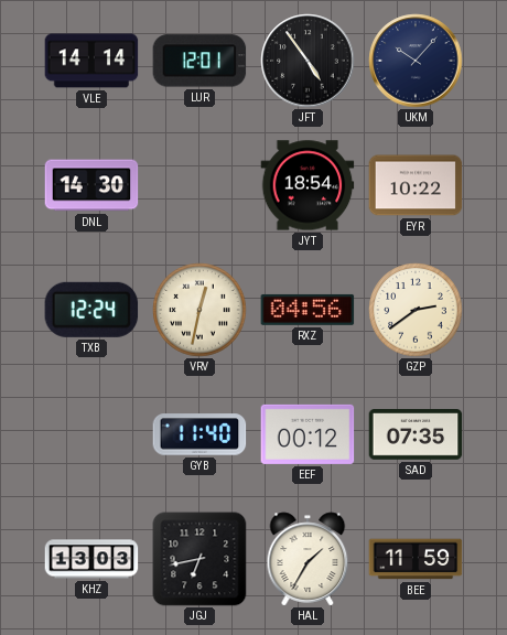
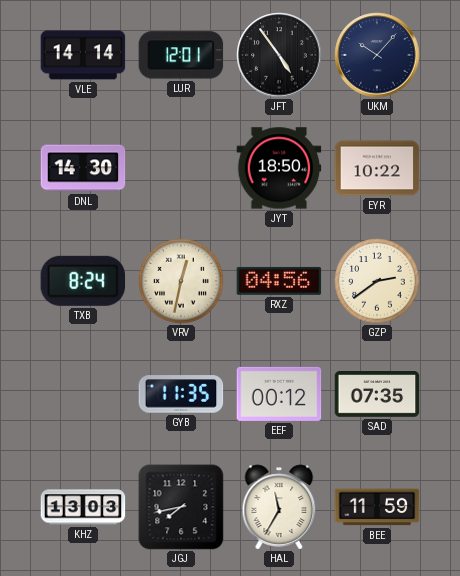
JYT: 18:54 -> 18:50
TXB: 12:24 -> 8:24
GYB: 11:40 -> 11:35
JGJ: 6:43 -> 7:43
HAL: 1:35 -> 11:35
